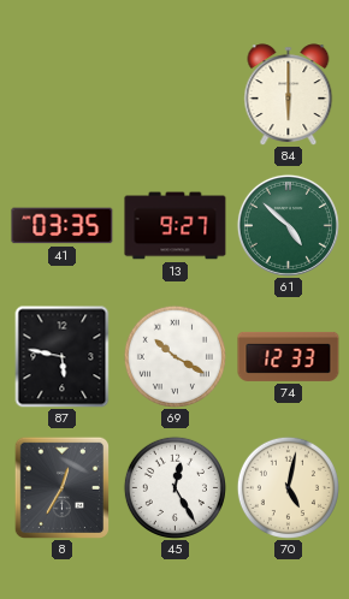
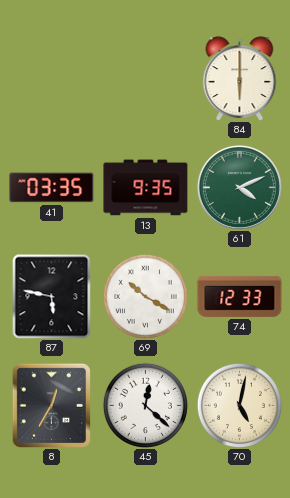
13: 9:27 -> 9:35
61: 4:52 -> 4:11
45: 12:25 -> 12:22
